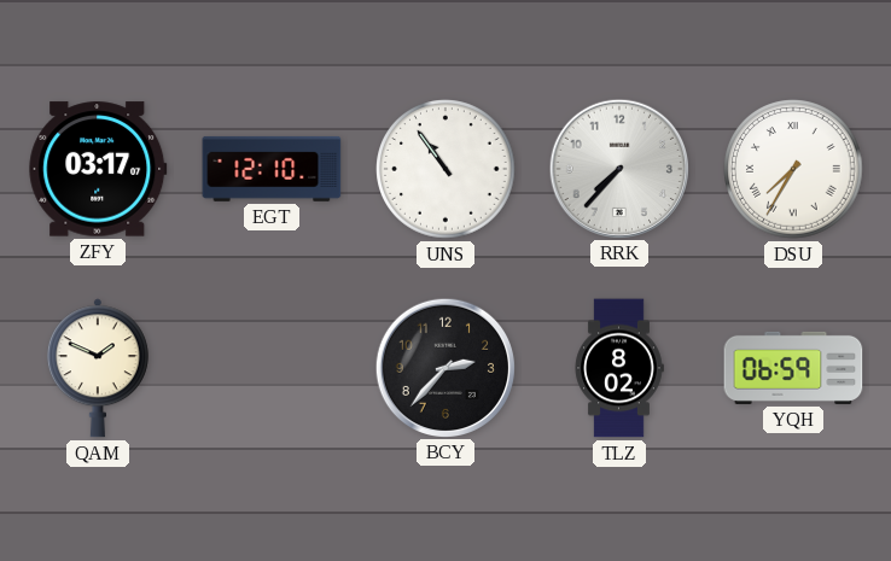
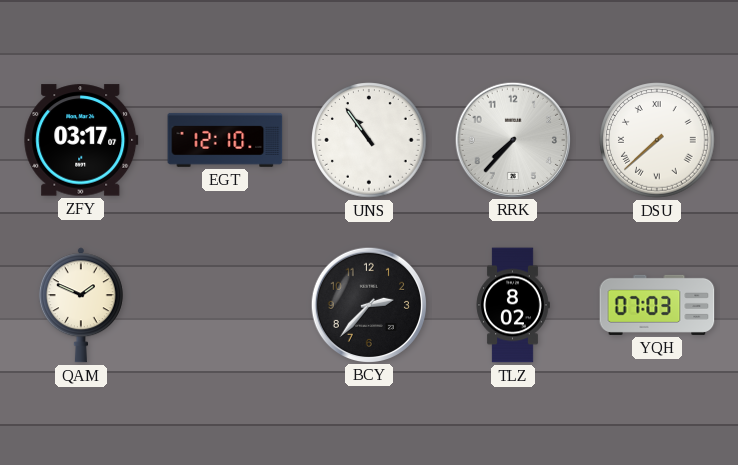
DSU: 7:35 -> 7:38
YQH: 06:59 -> 07:03
